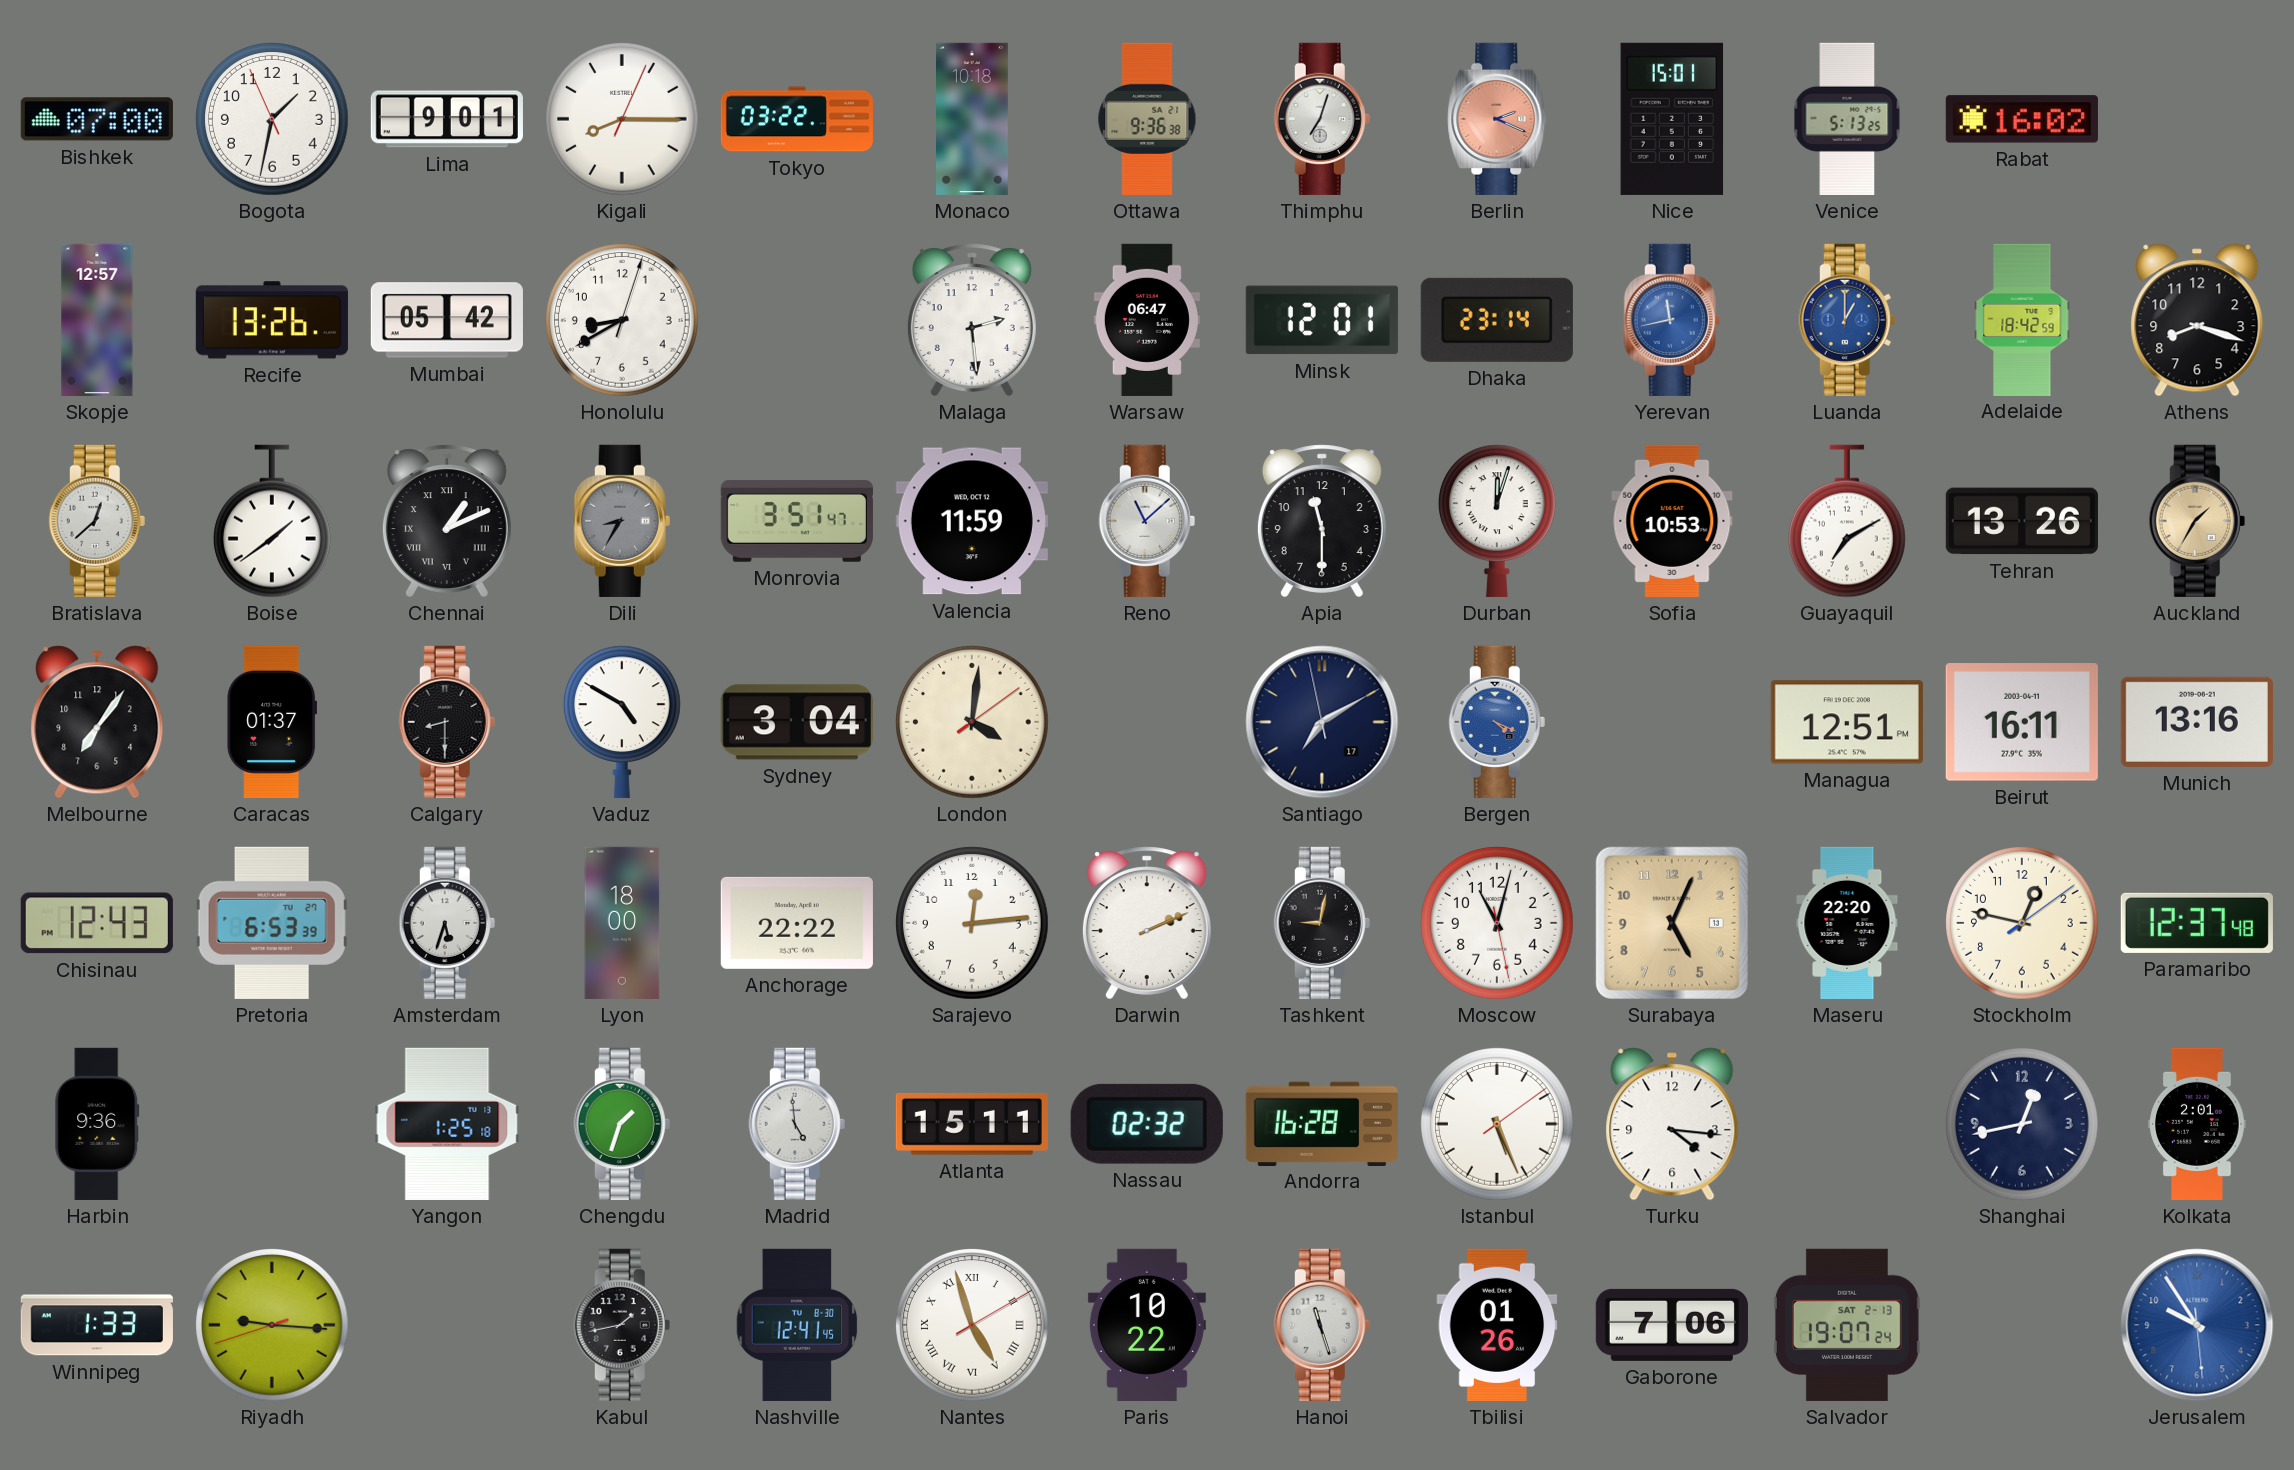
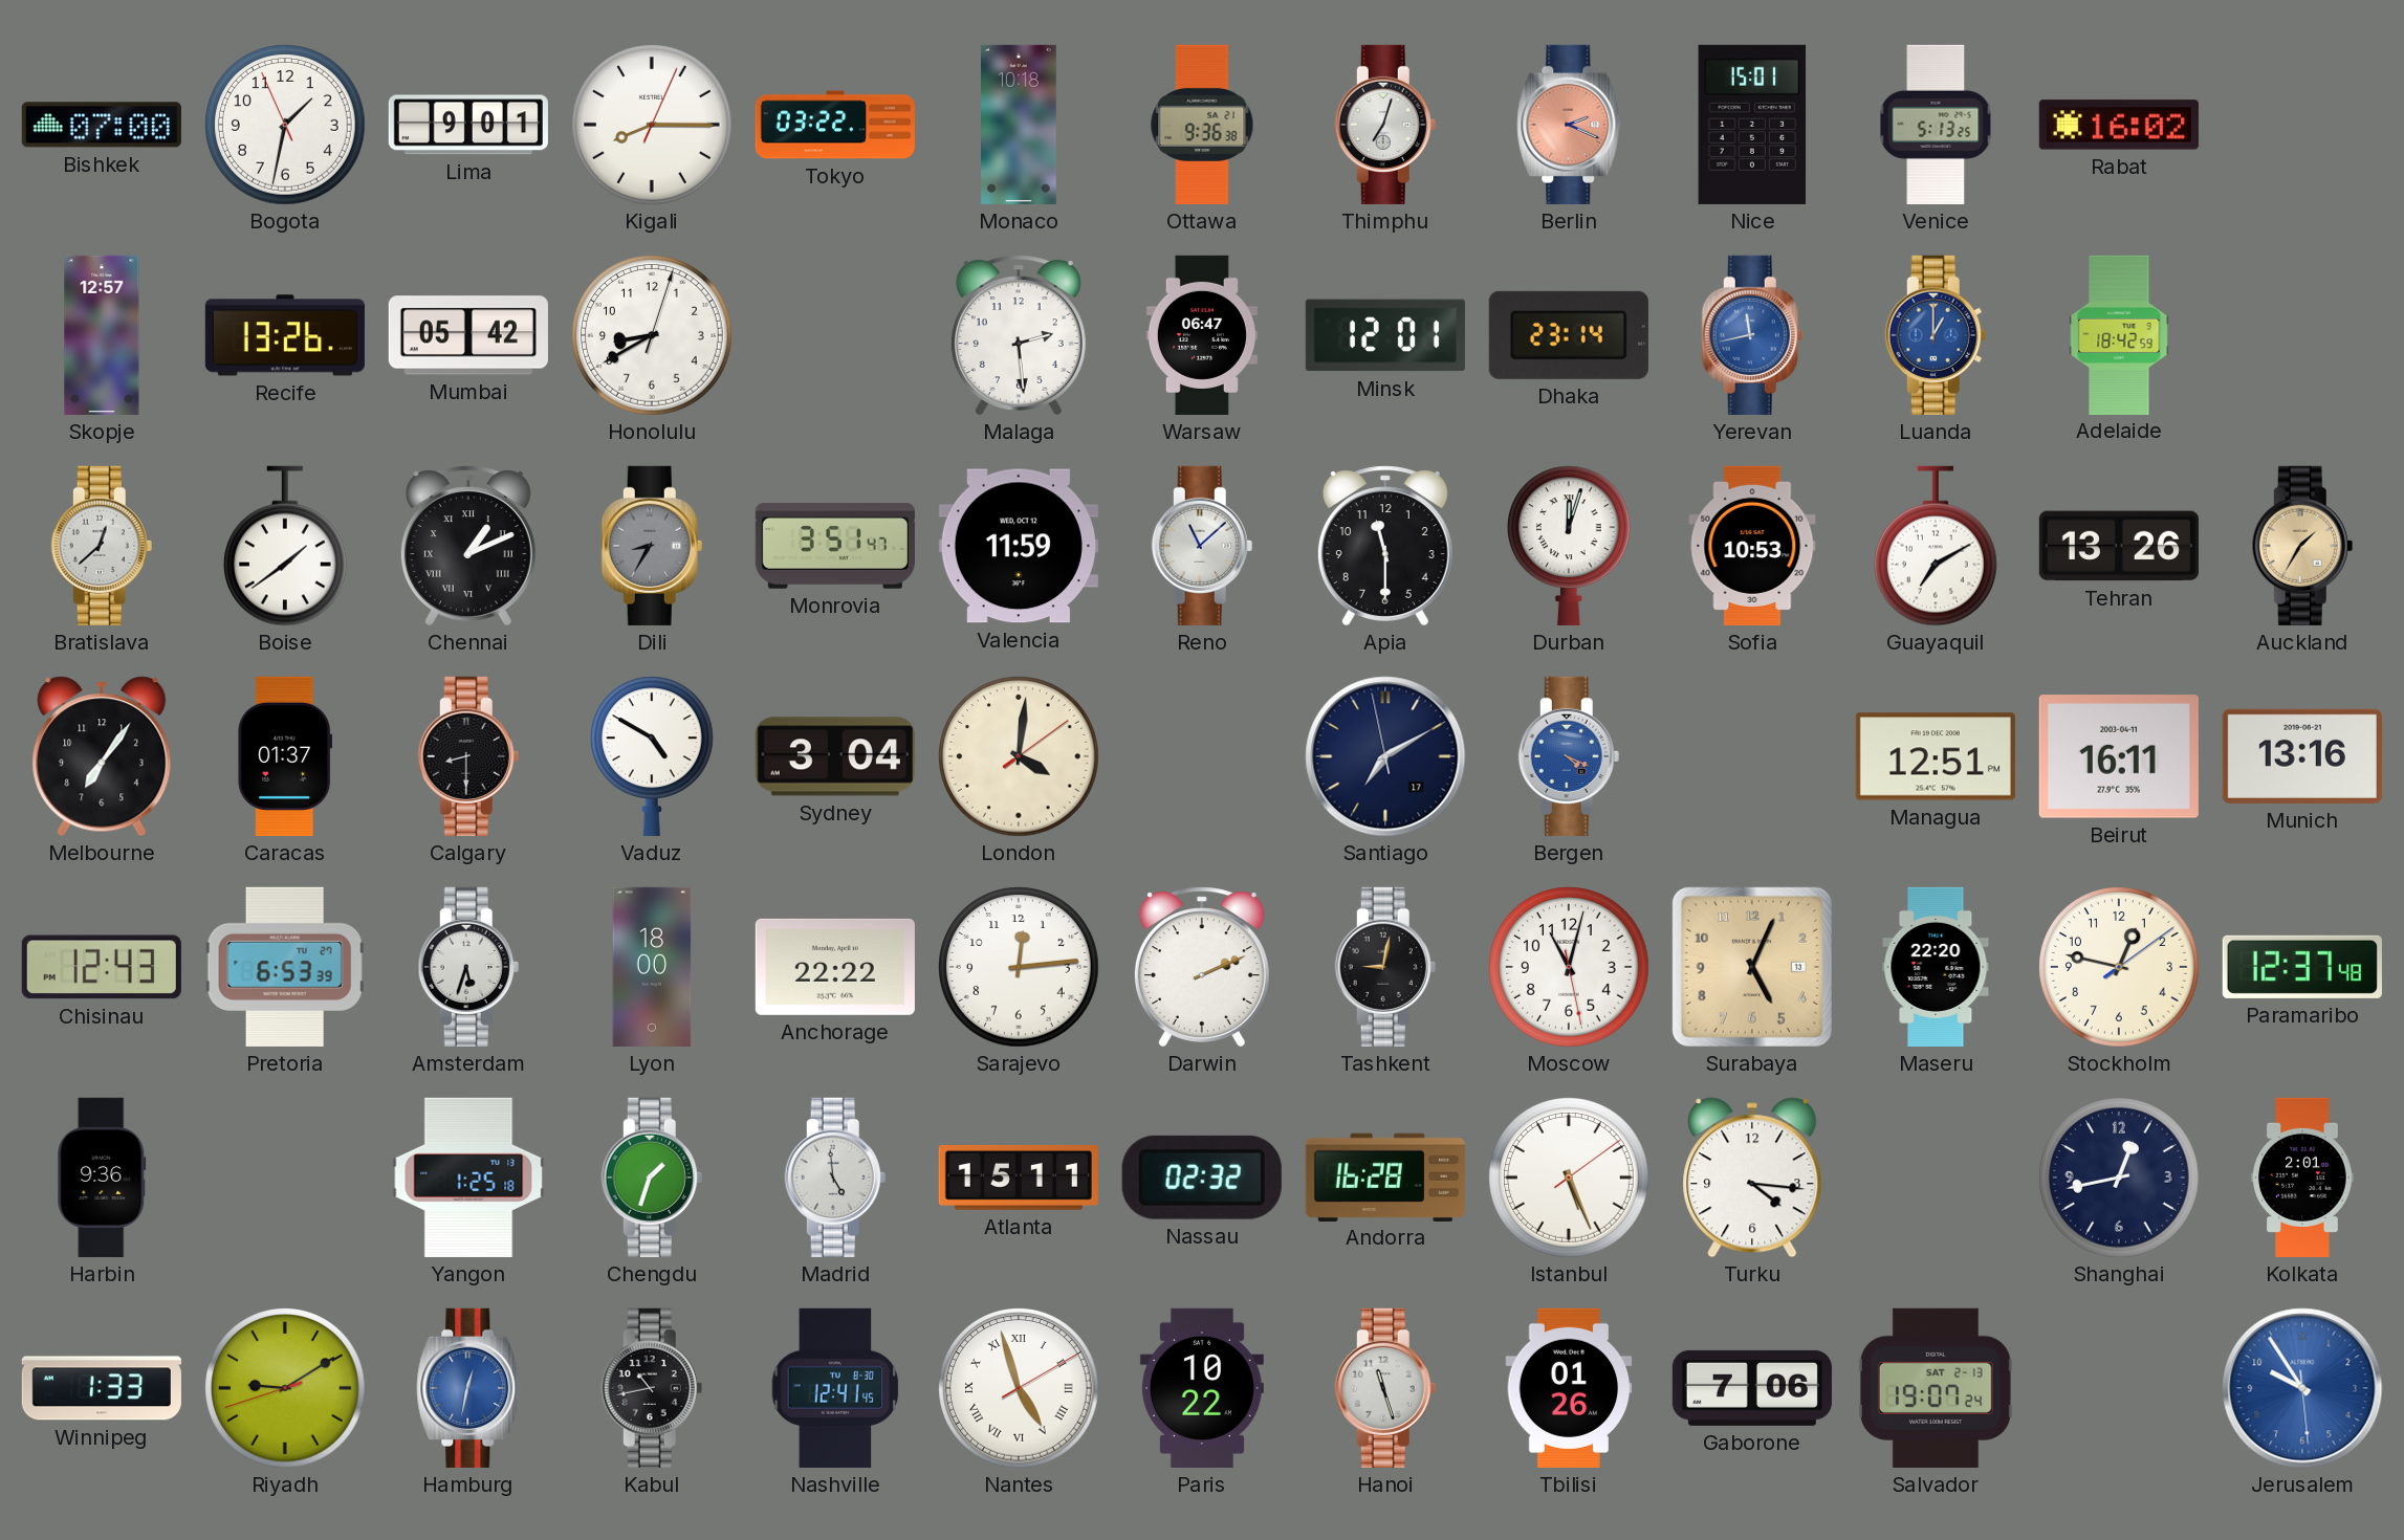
Athens: 8:18 -> none
Riyadh: 9:15 -> 9:09
Hamburg: none -> 12:32
Kabul: 1:43 -> 10:43
